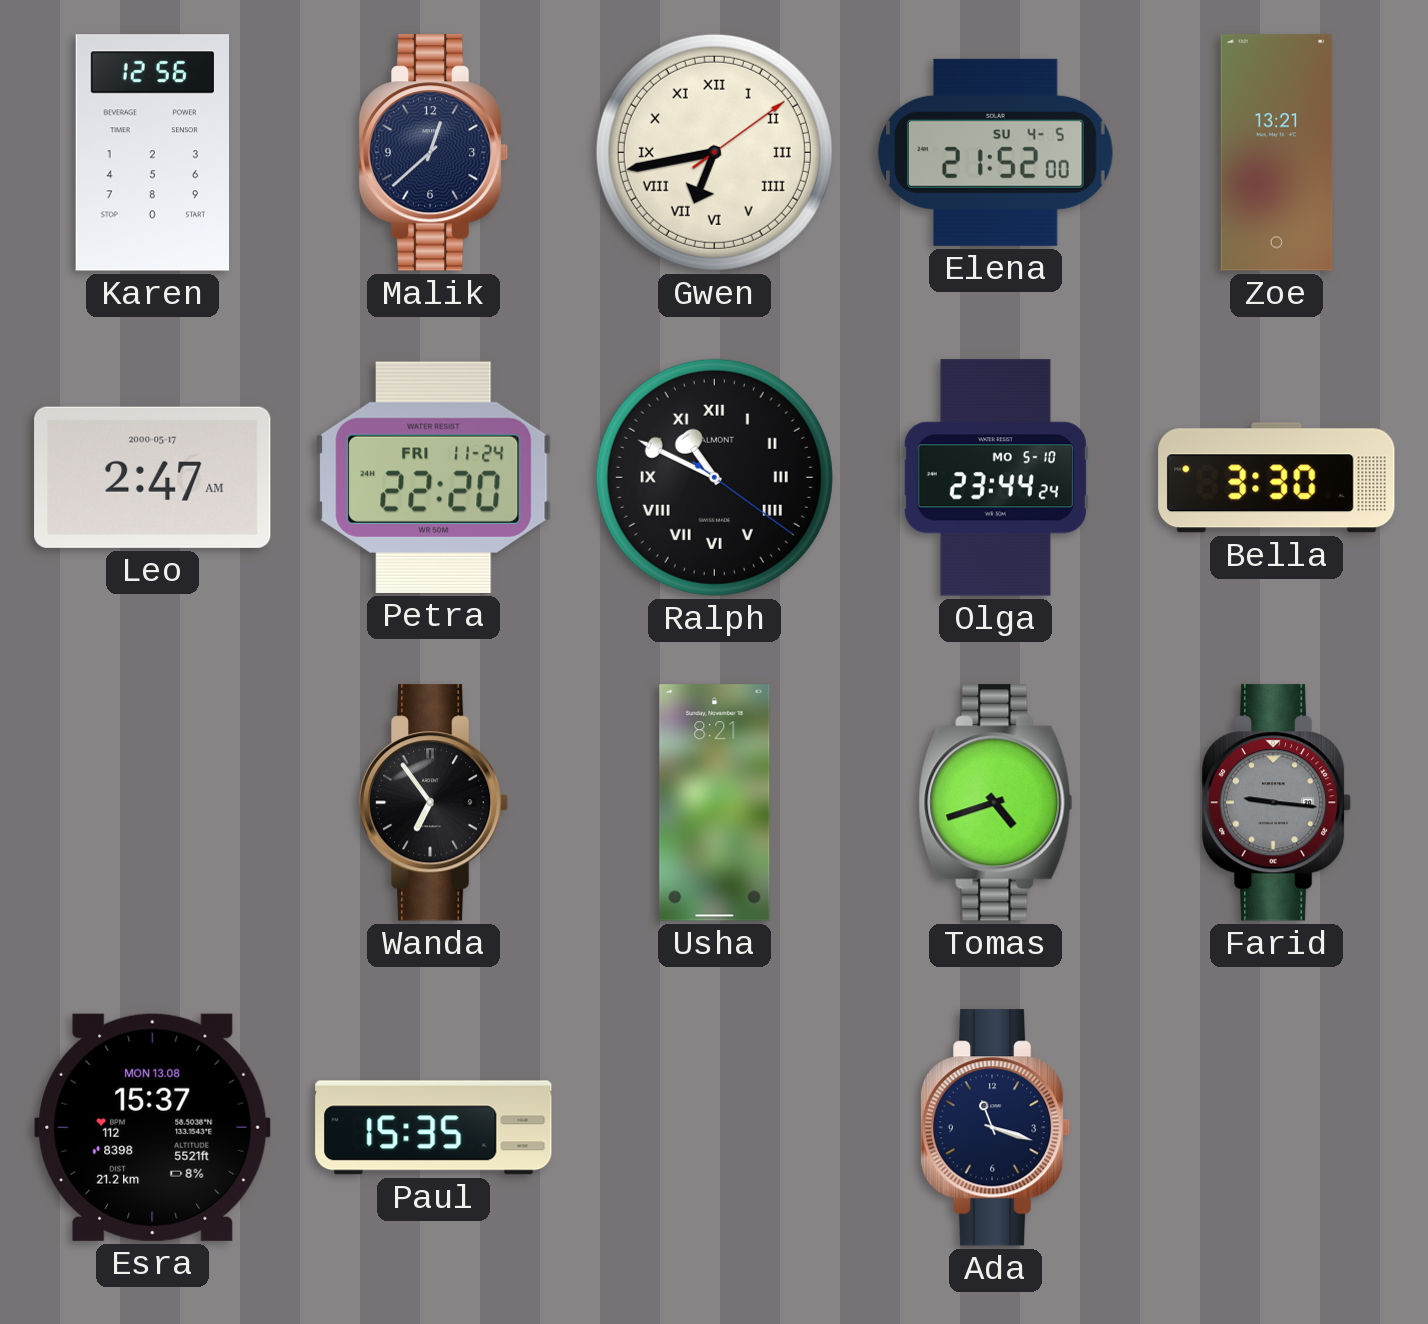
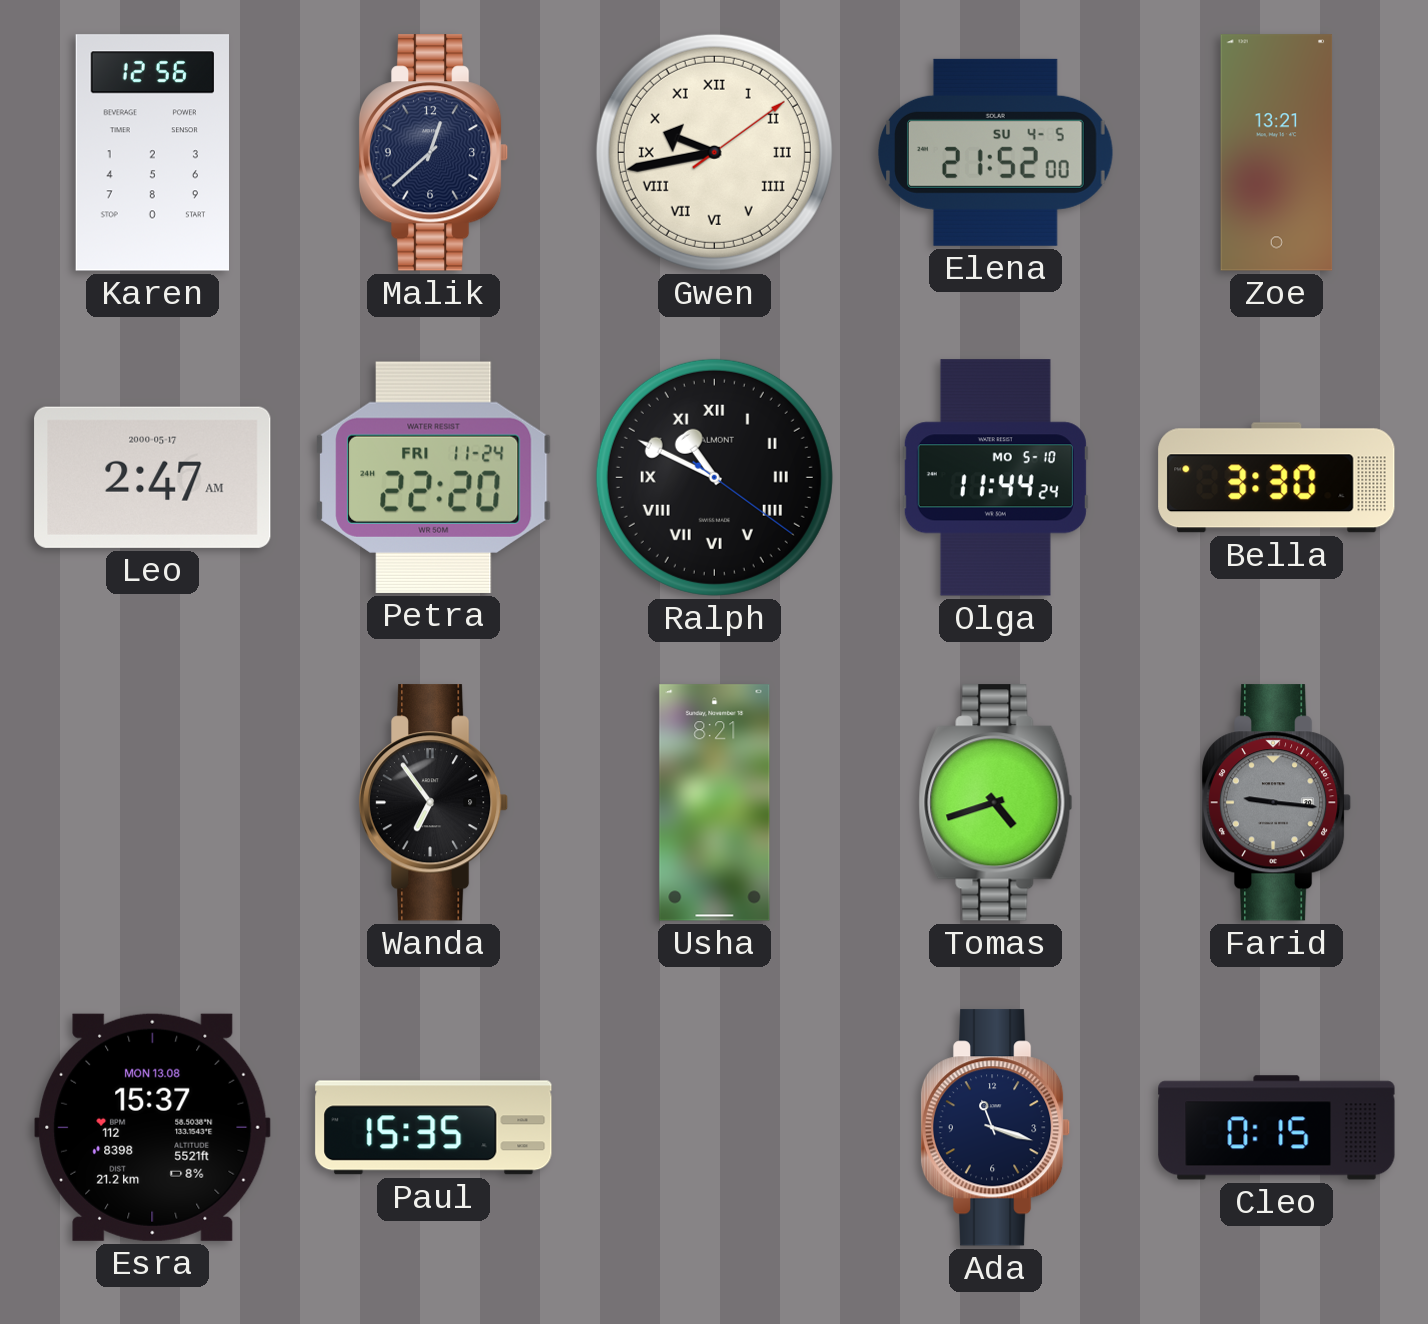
Gwen: 6:43 -> 9:43
Olga: 23:44 -> 11:44
Cleo: none -> 0:15
